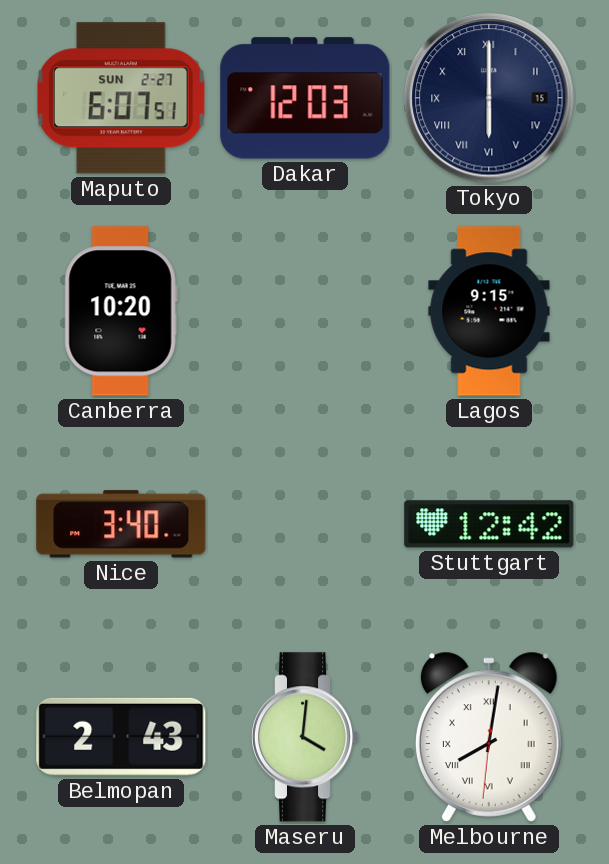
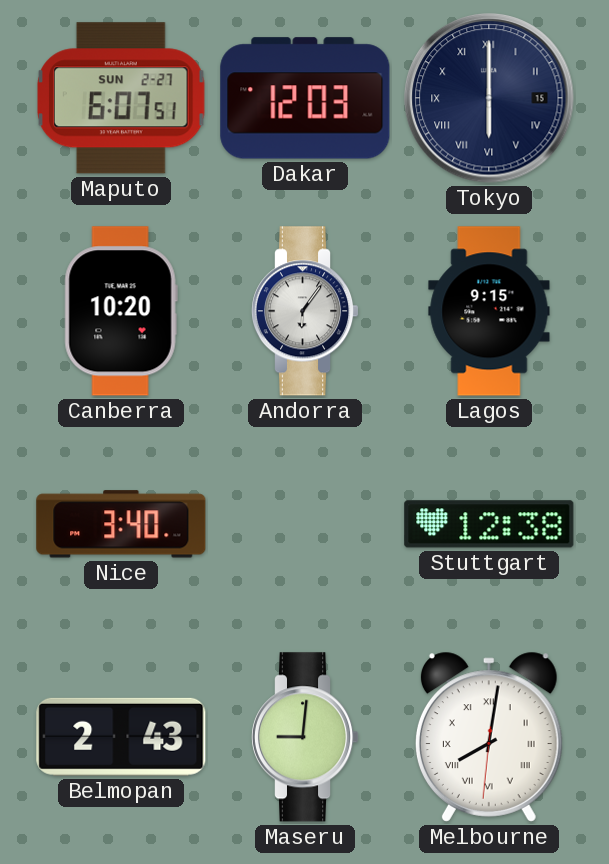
Andorra: none -> 6:06
Stuttgart: 12:42 -> 12:38
Maseru: 4:01 -> 9:01
